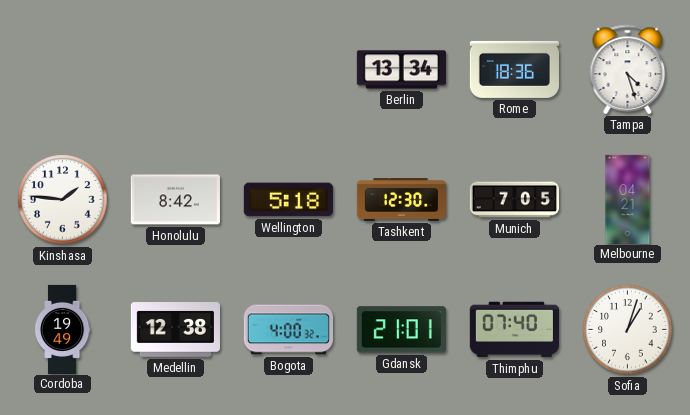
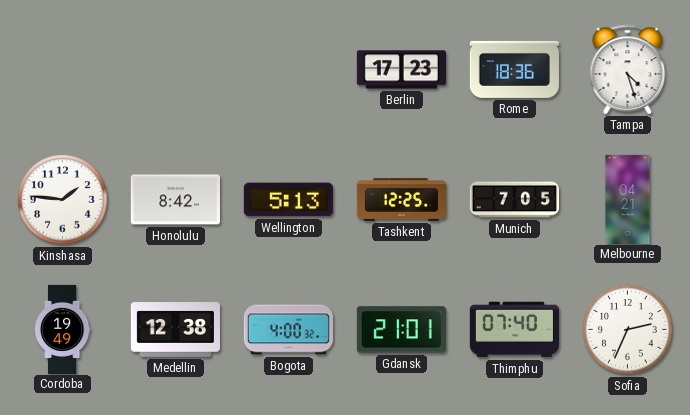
Berlin: 13:34 -> 17:23
Wellington: 5:18 -> 5:13
Tashkent: 12:30 -> 12:25
Sofia: 1:03 -> 2:34
